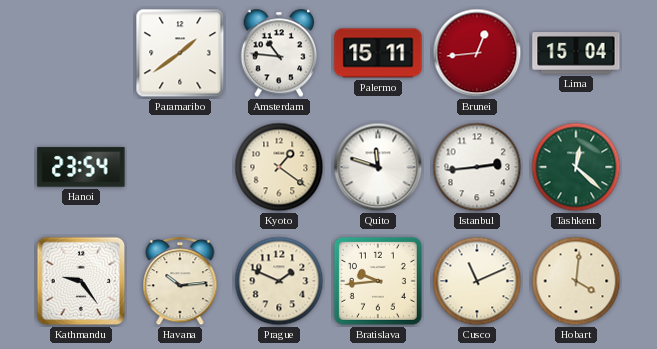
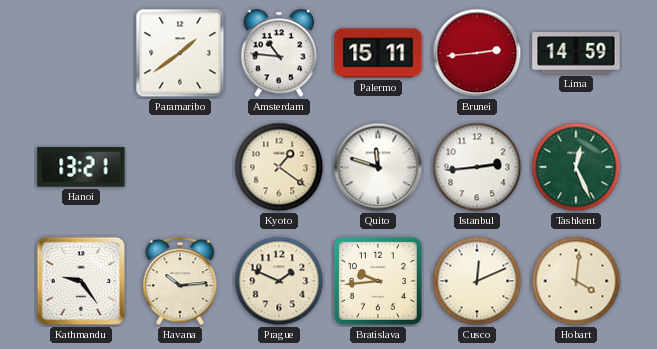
Brunei: 12:44 -> 2:44
Lima: 15:04 -> 14:59
Hanoi: 23:54 -> 13:21
Tashkent: 12:22 -> 12:26
Cusco: 11:11 -> 12:11
